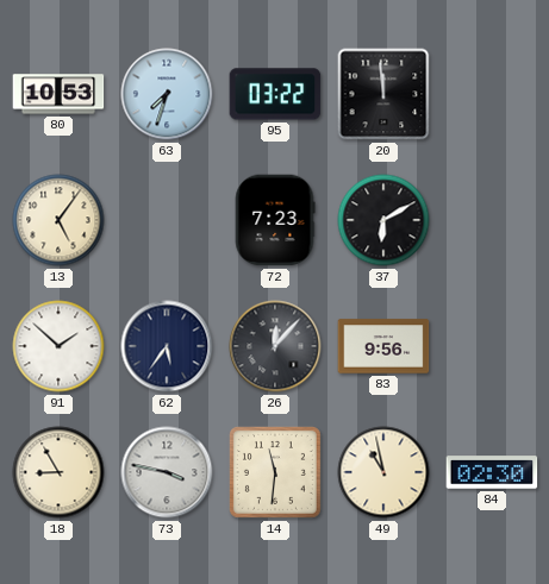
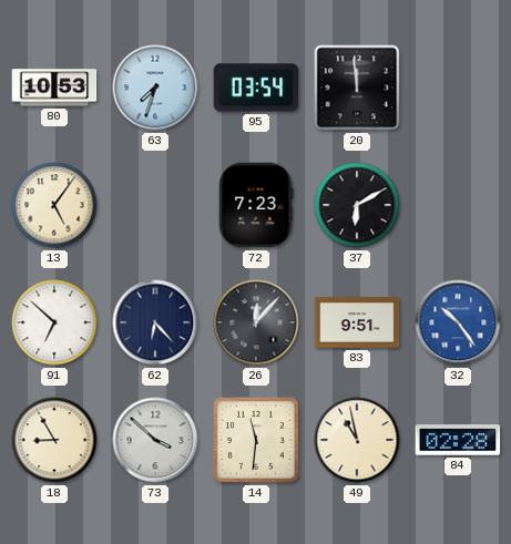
95: 03:22 -> 03:54
91: 1:52 -> 6:52
62: 5:36 -> 6:23
83: 9:56 -> 9:51
32: none -> 10:24
73: 3:47 -> 3:52
84: 02:30 -> 02:28
